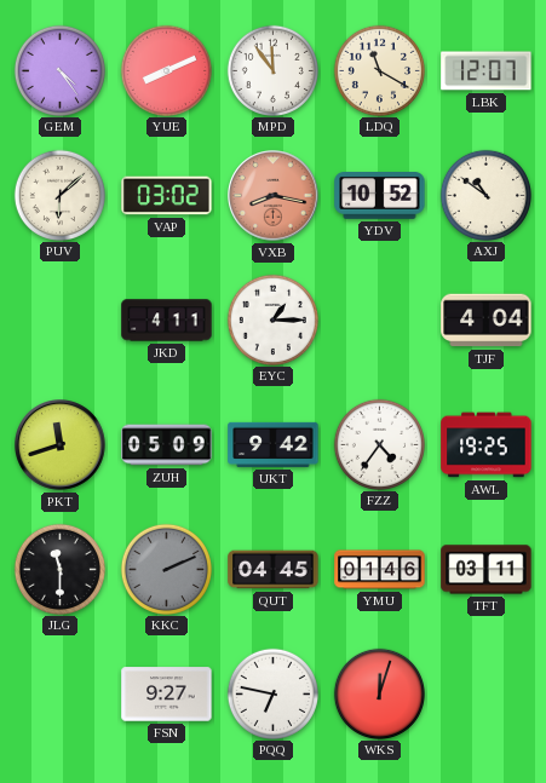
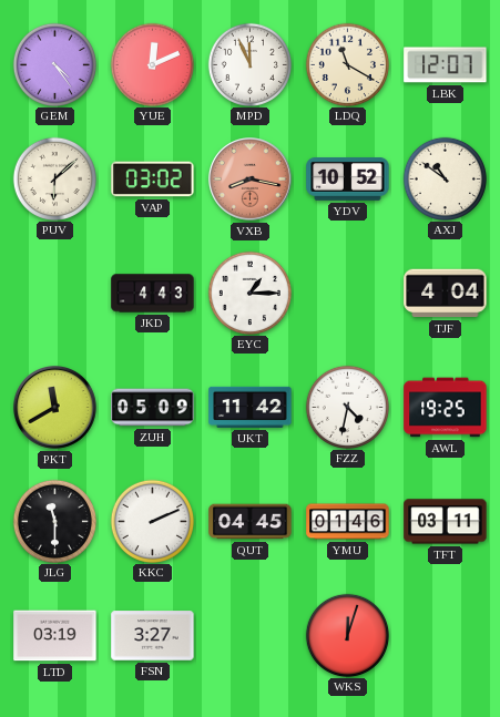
YUE: 8:11 -> 12:11
MPD: 11:54 -> 11:56
JKD: 4:11 -> 4:43
PKT: 11:42 -> 11:40
UKT: 9:42 -> 11:42
FZZ: 4:36 -> 4:32
KKC dial: grey -> white
LTD: none -> 03:19
FSN: 9:27 -> 3:27
PQQ: 6:47 -> none
